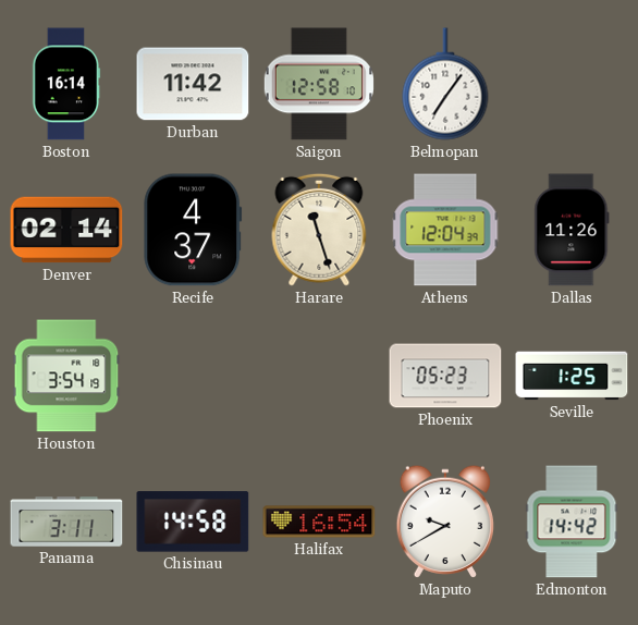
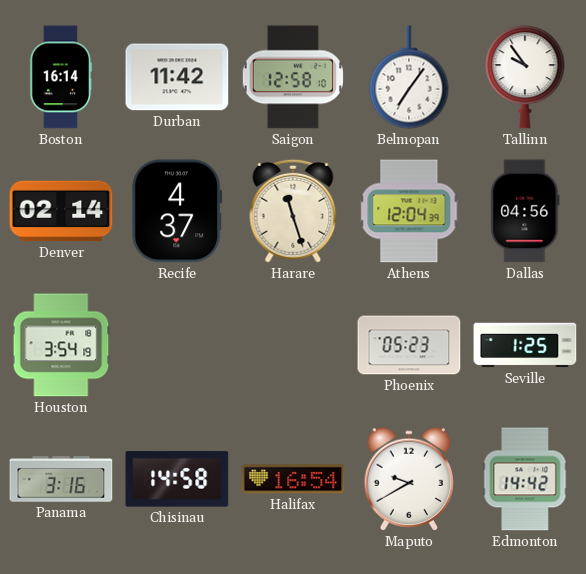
Tallinn: none -> 9:54
Dallas: 11:26 -> 04:56
Panama: 3:11 -> 3:16
